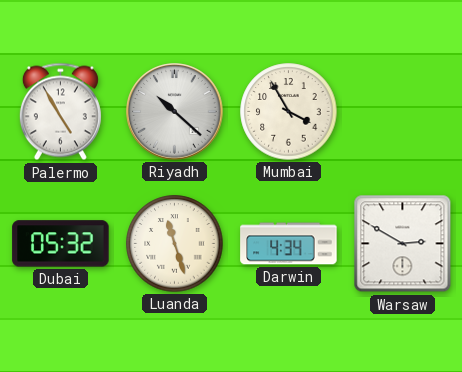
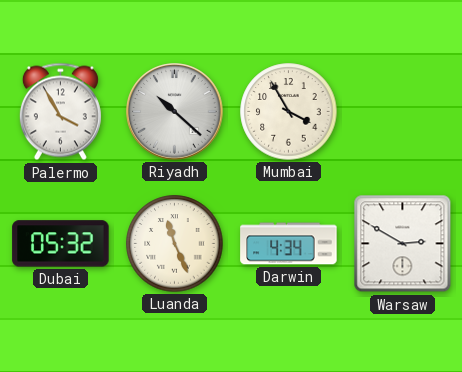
Palermo: 4:55 -> 3:55
Luanda: 11:27 -> 11:26
